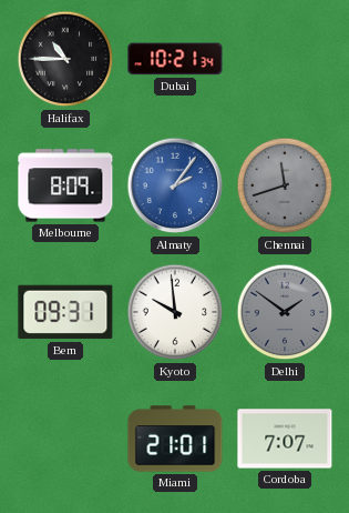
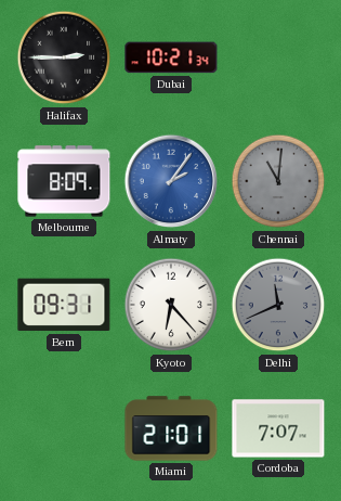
Halifax: 10:45 -> 2:45
Chennai: 11:42 -> 11:01
Kyoto: 9:59 -> 6:23
Delhi: 1:51 -> 11:41
